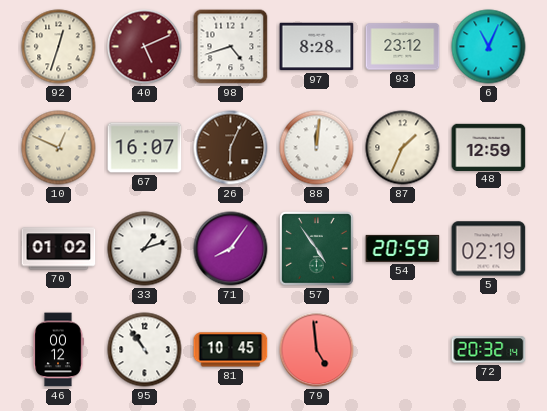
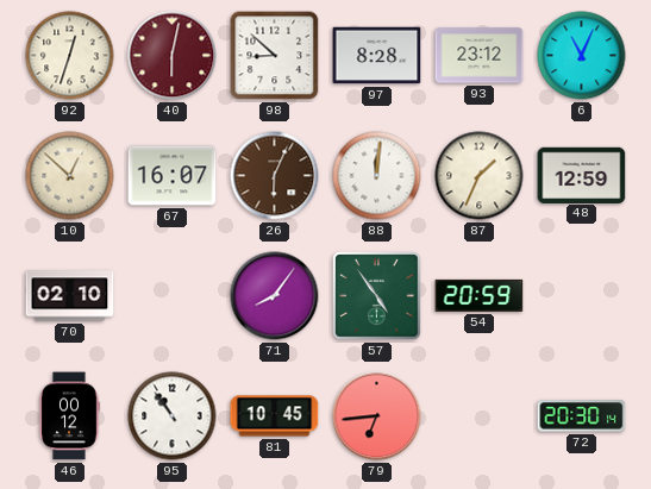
40: 5:11 -> 6:02
98: 4:42 -> 8:52
10: 12:49 -> 12:52
70: 01:02 -> 02:10
33: 1:12 -> none
5: 02:19 -> none
79: 4:59 -> 6:44
72: 20:32 -> 20:30
